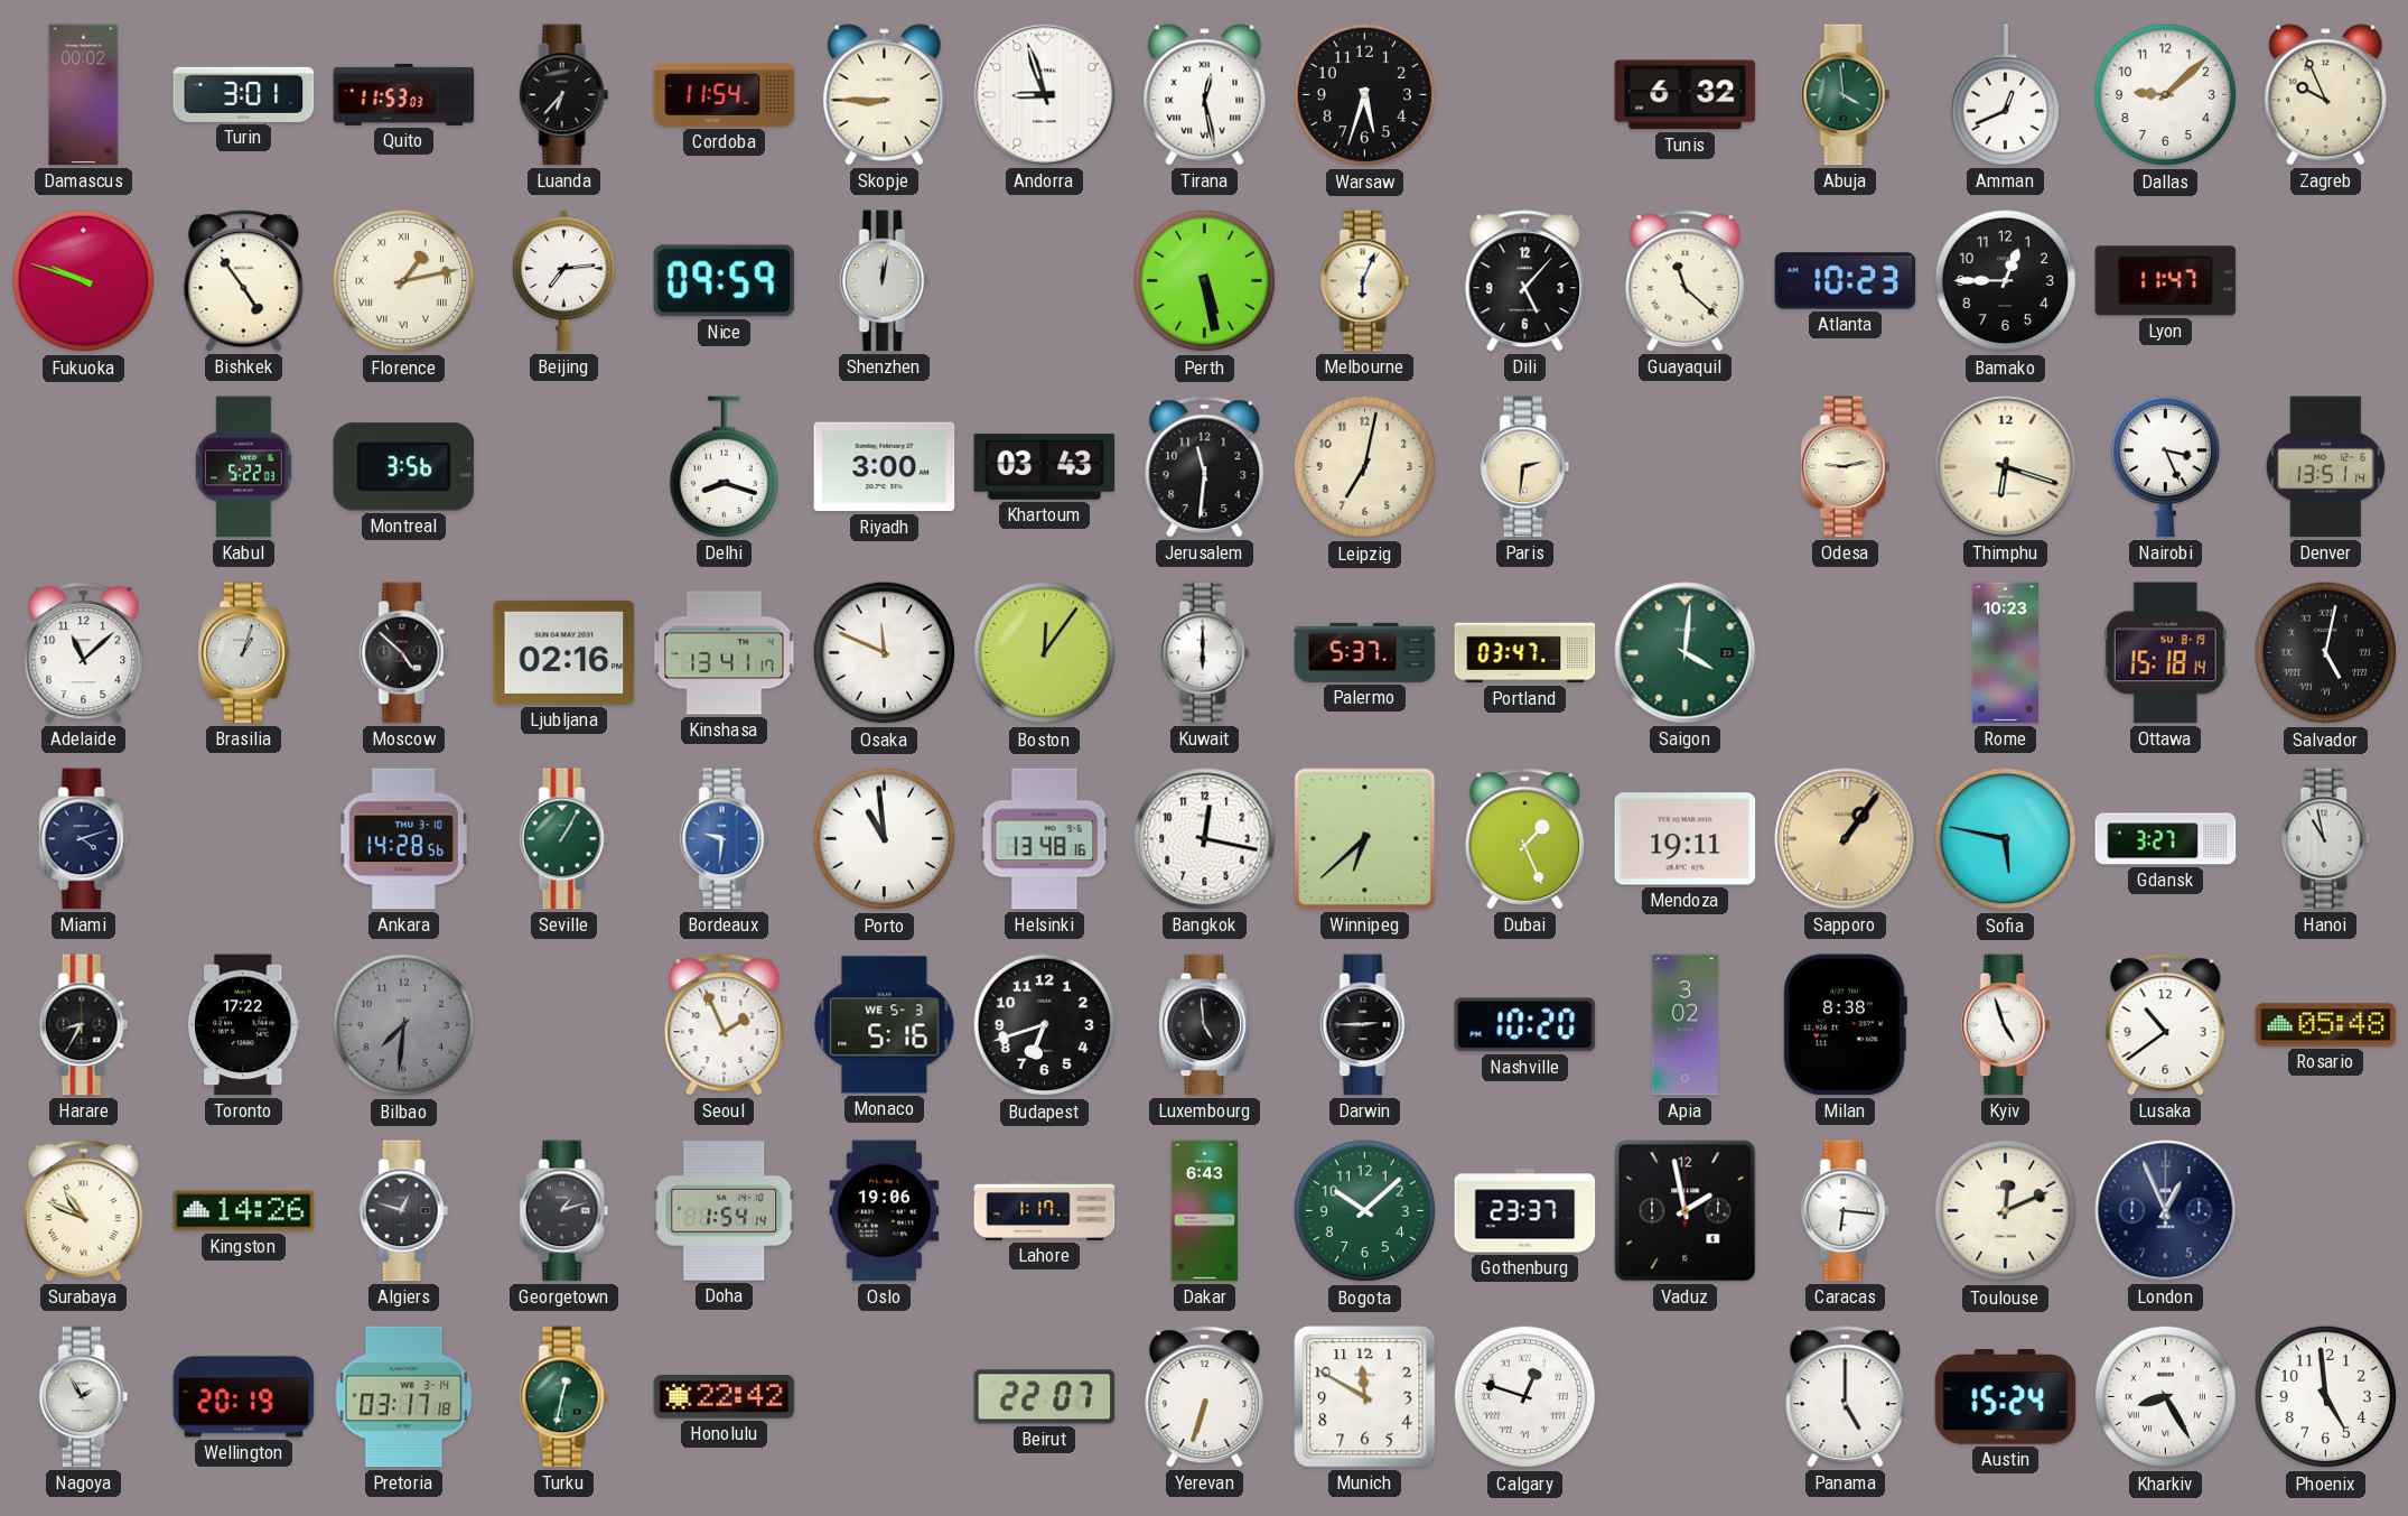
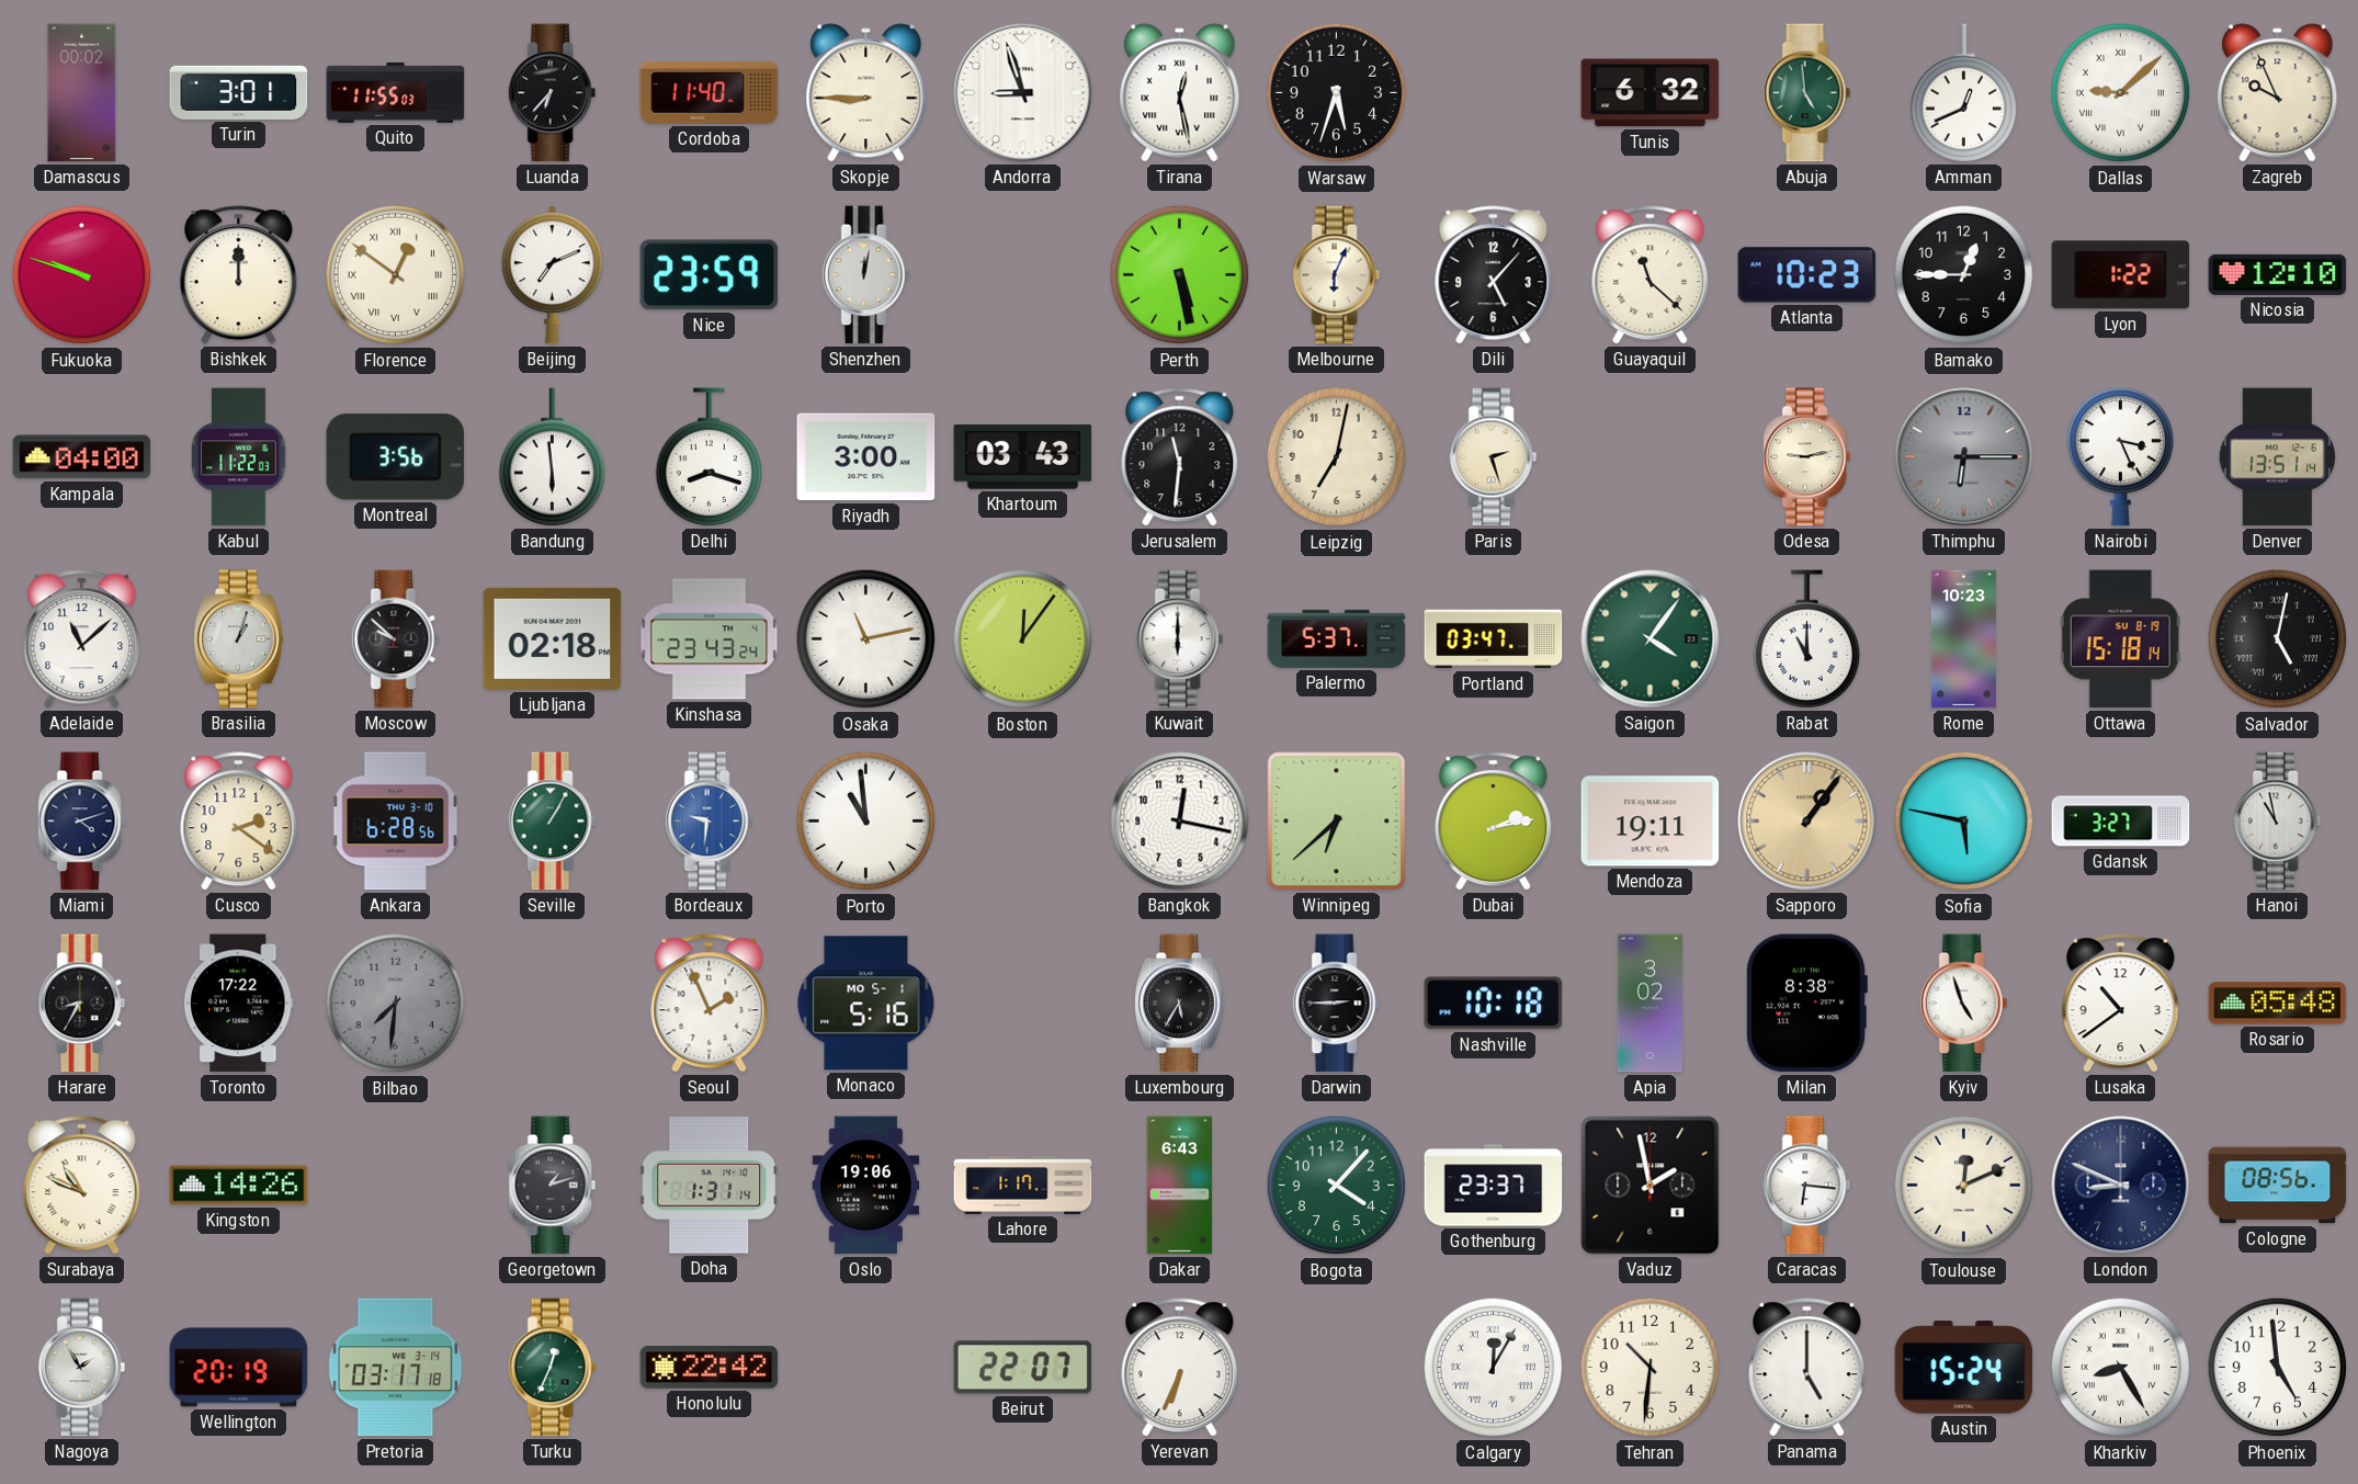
Quito: 11:53 -> 11:55
Cordoba: 11:54 -> 11:40
Abuja: 3:59 -> 4:59
Dallas numerals: Arabic -> Roman
Bishkek: 4:54 -> 12:00
Florence: 1:13 -> 12:51
Beijing: 7:14 -> 7:11
Nice: 09:59 -> 23:59
Lyon: 11:47 -> 1:22
Nicosia: none -> 12:10
Kampala: none -> 04:00
Kabul: 5:22 -> 11:22
Bandung: none -> 5:59
Paris: 2:31 -> 2:27
Thimphu: 6:18 -> 6:15
Thimphu dial: cream -> grey
Moscow: 4:52 -> 9:52
Ljubljana: 02:16 -> 02:18
Kinshasa: 13:41 -> 23:43
Osaka: 11:49 -> 11:13
Saigon: 4:01 -> 4:06
Rabat: none -> 11:00
Cusco: none -> 2:21
Ankara: 14:28 -> 6:28
Helsinki: 13:48 -> none
Dubai: 1:26 -> 2:13
Monaco date: WE 5-3 -> MO 5-1
Budapest: 6:42 -> none
Luxembourg: 4:59 -> 5:35
Nashville: 10:20 -> 10:18
Algiers: 12:48 -> none
Doha: 1:54 -> 1:31
Bogota: 10:08 -> 4:07
London: 12:56 -> 8:49
Cologne: none -> 08:56
Turku: 12:32 -> 12:34
Yerevan: 6:33 -> 6:34
Munich: 11:50 -> none
Calgary: 12:48 -> 12:05
Tehran: none -> 10:31
